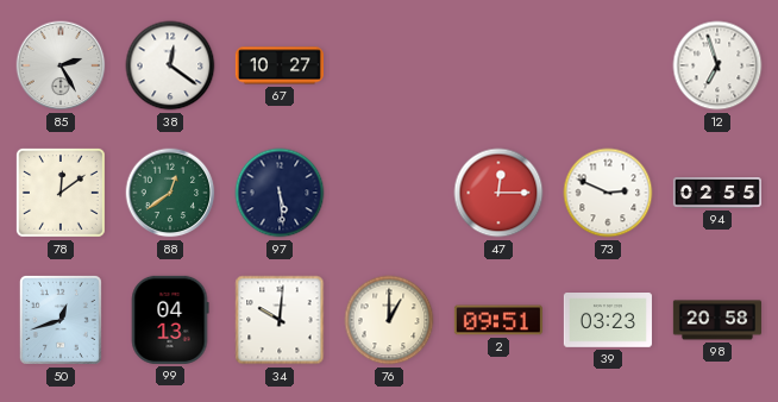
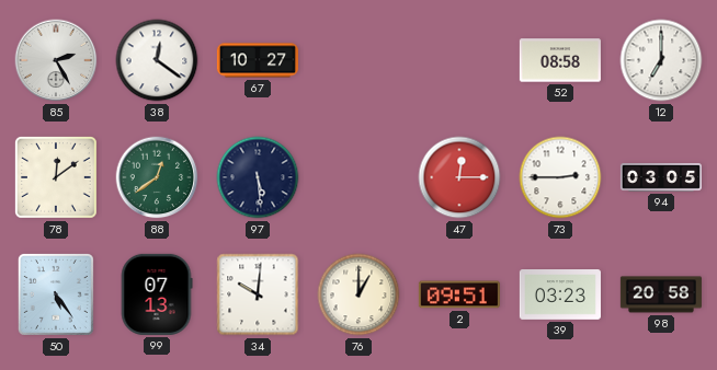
52: none -> 08:58
12: 6:57 -> 7:00
73: 2:49 -> 2:45
94: 02:55 -> 03:05
50: 12:42 -> 5:24
99: 04:13 -> 07:13
